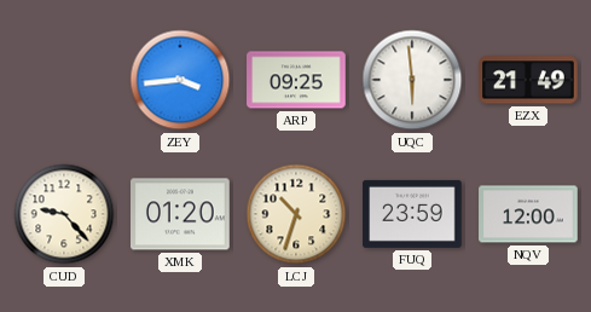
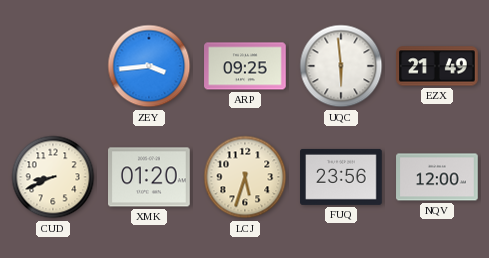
CUD: 9:23 -> 8:41
LCJ: 10:33 -> 5:33
FUQ: 23:59 -> 23:56
